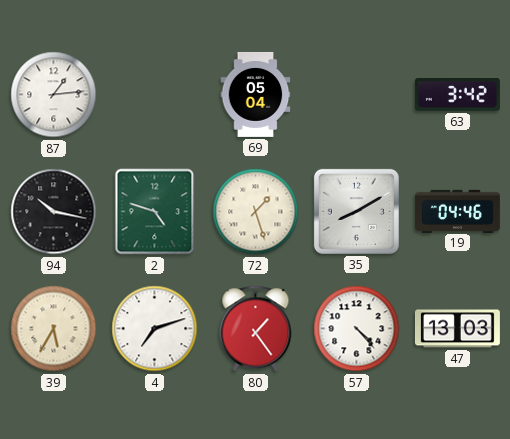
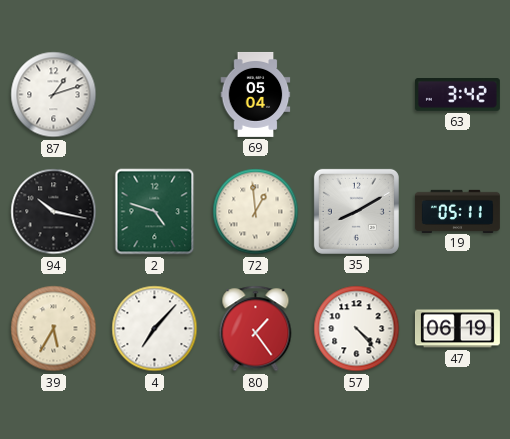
87: 1:14 -> 1:12
72: 1:27 -> 12:59
19: 04:46 -> 05:11
4: 7:12 -> 7:07
47: 13:03 -> 06:19
